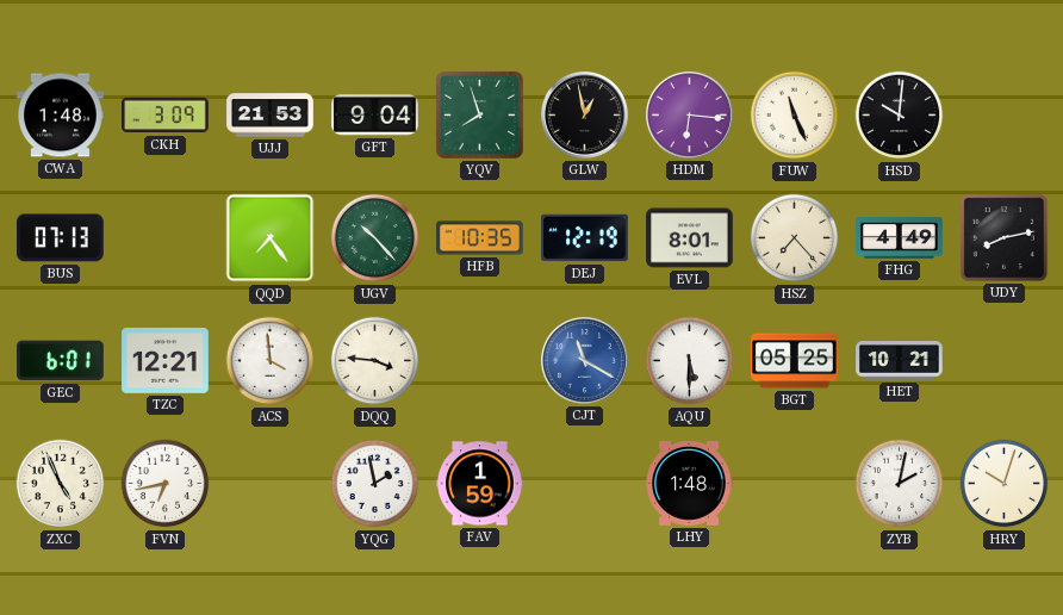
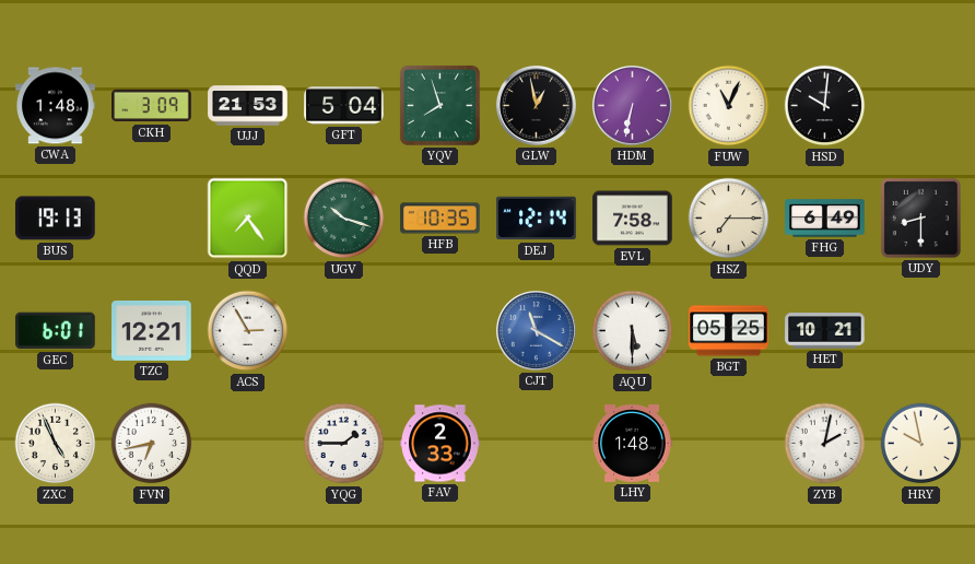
GFT: 9:04 -> 5:04
HDM: 6:16 -> 6:32
FUW: 11:26 -> 11:04
BUS: 07:13 -> 19:13
UGV: 10:23 -> 10:18
DEJ: 12:19 -> 12:14
EVL: 8:01 -> 7:58
HSZ: 7:23 -> 7:15
FHG: 4:49 -> 6:49
UDY: 8:13 -> 8:30
ACS: 3:59 -> 2:55
DQQ: 3:46 -> none
YQG: 1:58 -> 1:45
FAV: 1:59 -> 2:33
HRY: 10:03 -> 9:58
